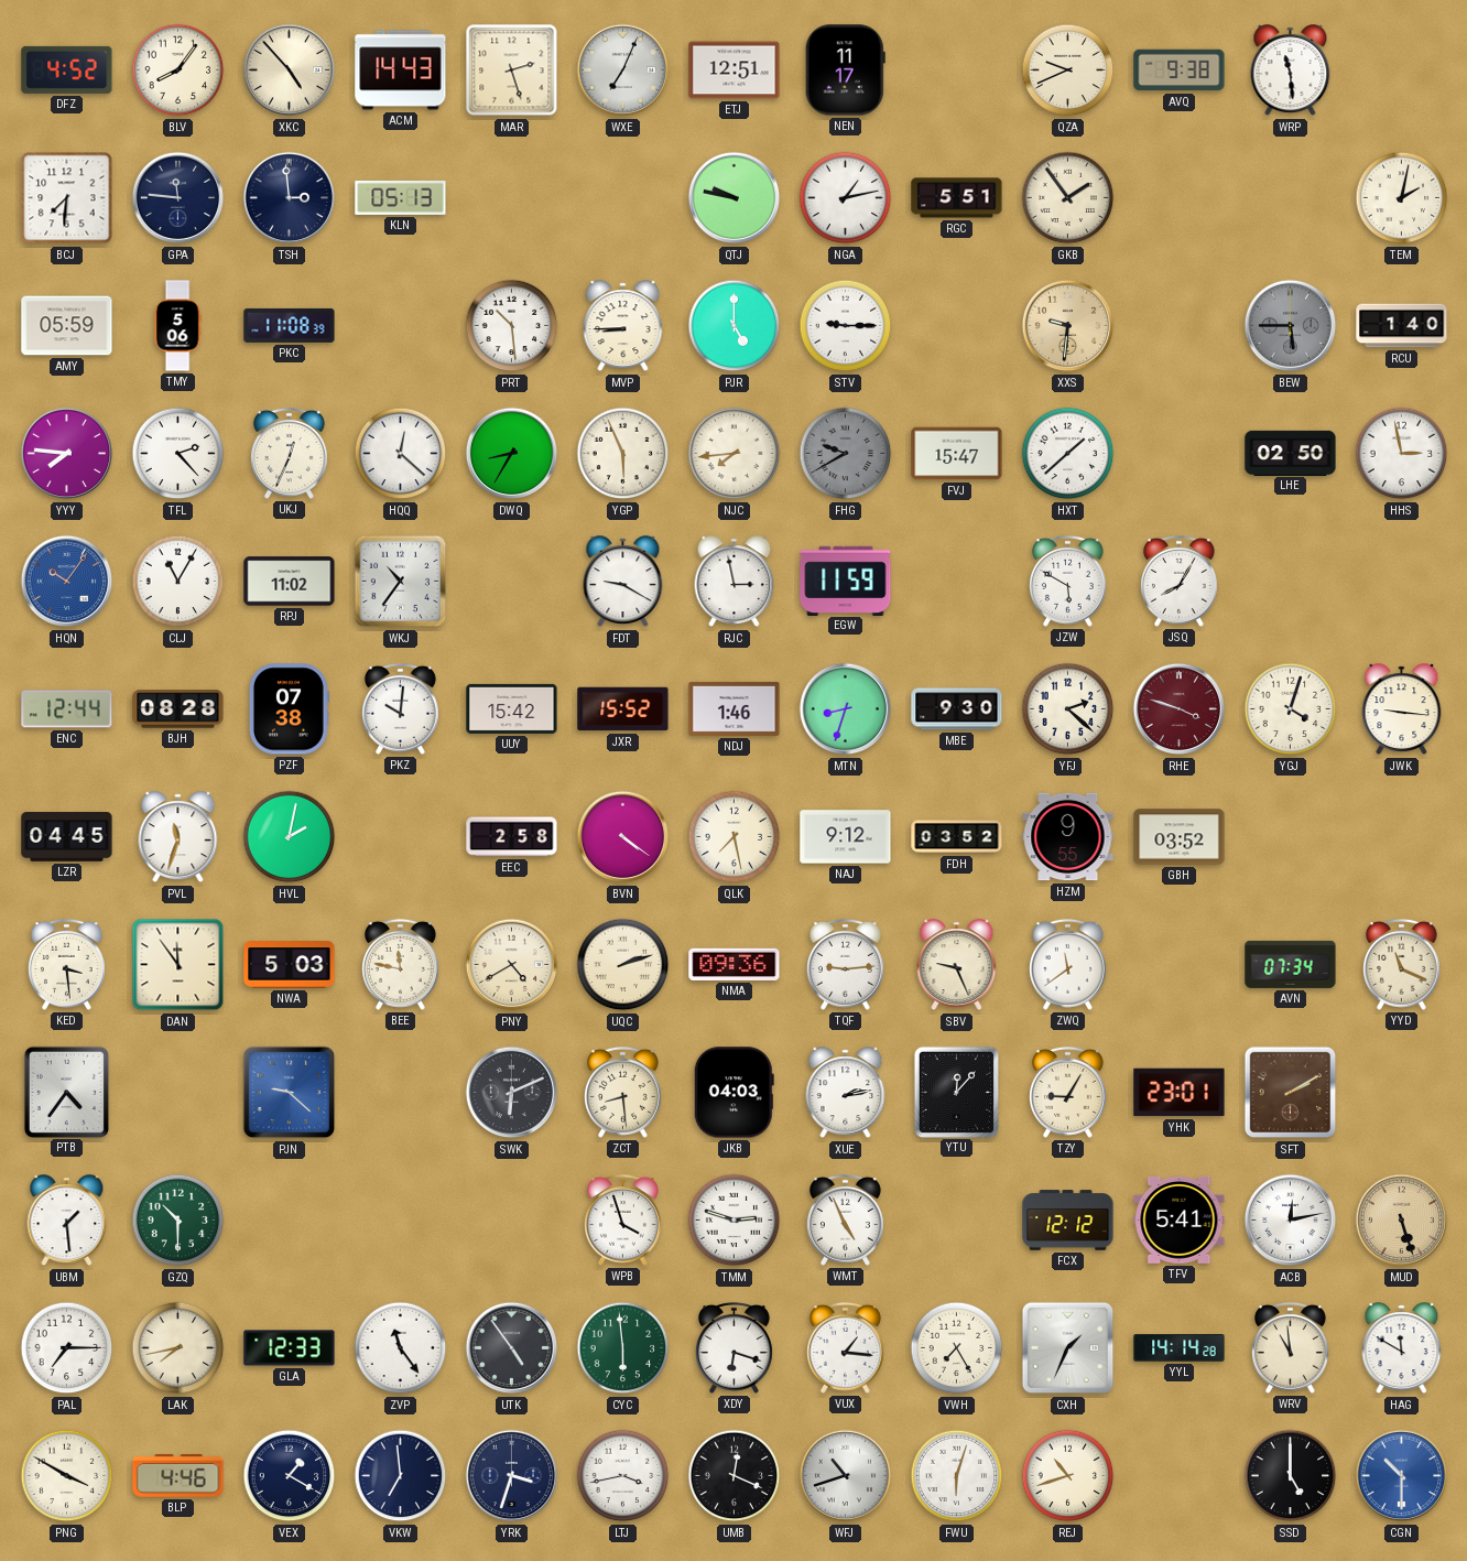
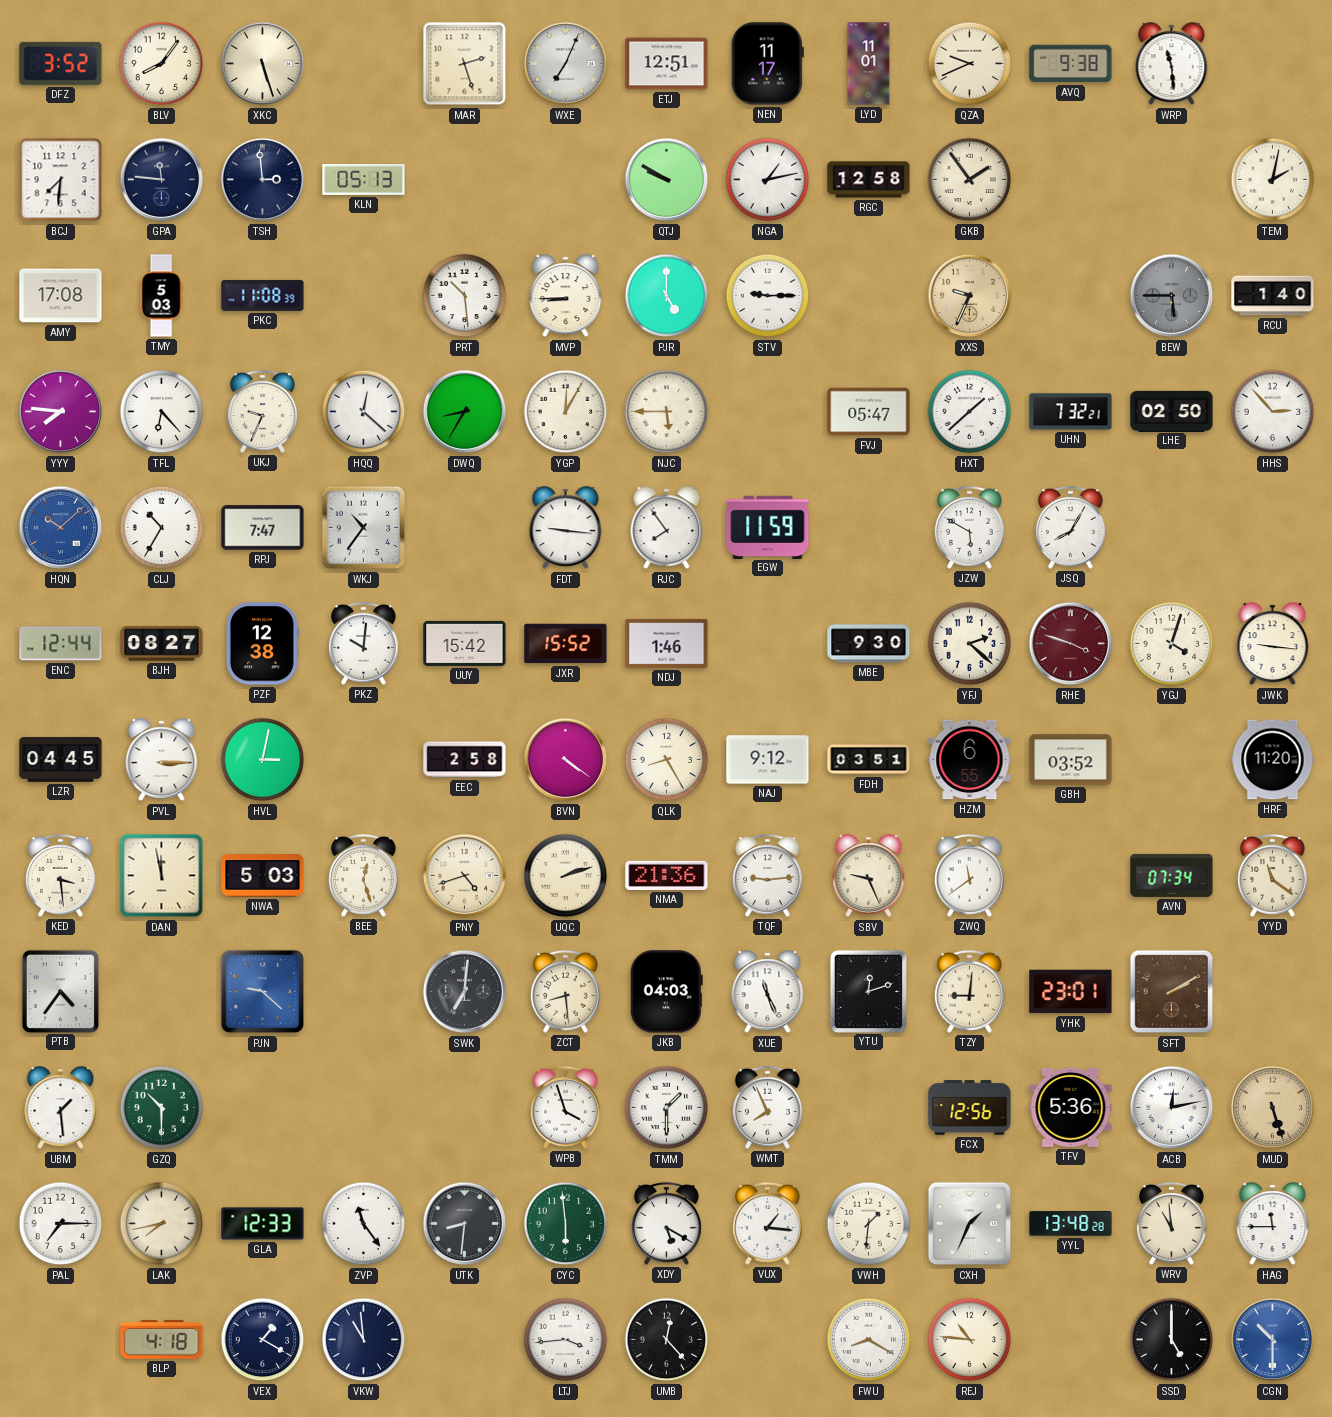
DFZ: 4:52 -> 3:52
XKC: 4:53 -> 5:27
ACM: 14:43 -> none
LYD: none -> 11:01
QTJ: 9:47 -> 9:50
RGC: 5:51 -> 12:58
AMY: 05:59 -> 17:08
TMY: 5:06 -> 5:03
XXS: 9:31 -> 9:34
TFL: 2:23 -> 6:23
UKJ: 12:34 -> 9:34
YGP: 5:56 -> 12:05
NJC: 7:44 -> 5:45
FHG: 9:40 -> none
FVJ: 15:47 -> 05:47
UHN: none -> 7:32
HHS: 2:58 -> 2:53
HQN: 10:06 -> 10:08
CLJ: 11:05 -> 10:35
RPJ: 11:02 -> 7:47
FDT: 9:20 -> 9:16
RJC: 2:58 -> 7:54
BJH: 08:28 -> 08:27
PZF: 07:38 -> 12:38
MTN: 8:33 -> none
PVL: 11:33 -> 3:15
HVL: 2:02 -> 3:02
QLK: 7:28 -> 8:25
FDH: 03:52 -> 03:51
HZM: 9:55 -> 6:55
HRF: none -> 11:20
DAN: 11:54 -> 11:58
BEE: 11:47 -> 12:27
PNY: 4:40 -> 4:42
NMA: 09:36 -> 21:36
YYD: 11:19 -> 11:21
SWK: 6:11 -> 7:01
XUE: 2:13 -> 11:26
YTU: 12:07 -> 12:12
TZY: 9:05 -> 9:01
TMM: 2:48 -> 1:30
WMT: 4:56 -> 7:56
FCX: 12:12 -> 12:56
TFV: 5:41 -> 5:36
UTK: 4:54 -> 8:31
XDY: 6:18 -> 5:20
VWH: 7:25 -> 1:31
YYL: 14:14 -> 13:48
HAG: 11:50 -> 11:45
PNG: 3:50 -> none
BLP: 4:46 -> 4:18
VKW: 6:59 -> 10:59
YRK: 3:33 -> none
LTJ: 3:43 -> 3:44
UMB: 12:19 -> 12:23
WFJ: 10:42 -> none
FWU: 6:03 -> 8:20
REJ: 10:42 -> 10:46
